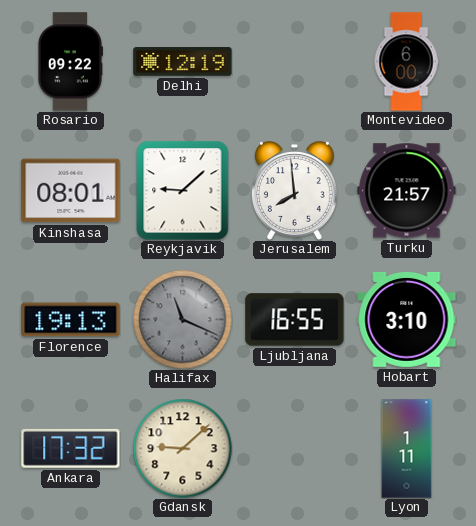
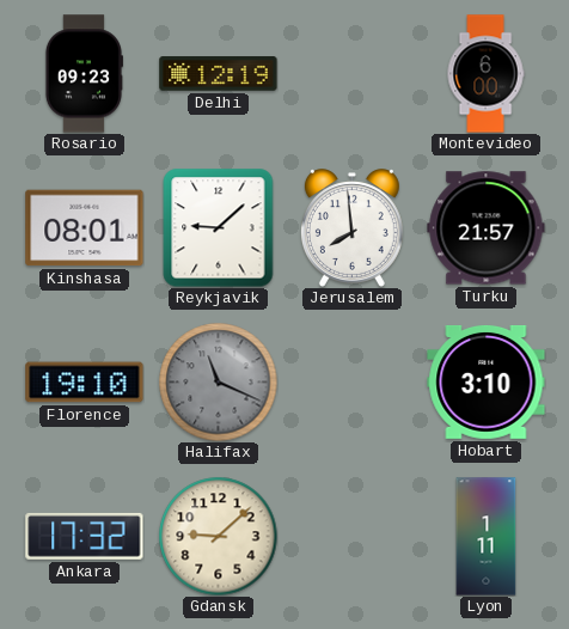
Rosario: 09:22 -> 09:23
Florence: 19:13 -> 19:10
Ljubljana: 16:55 -> none
